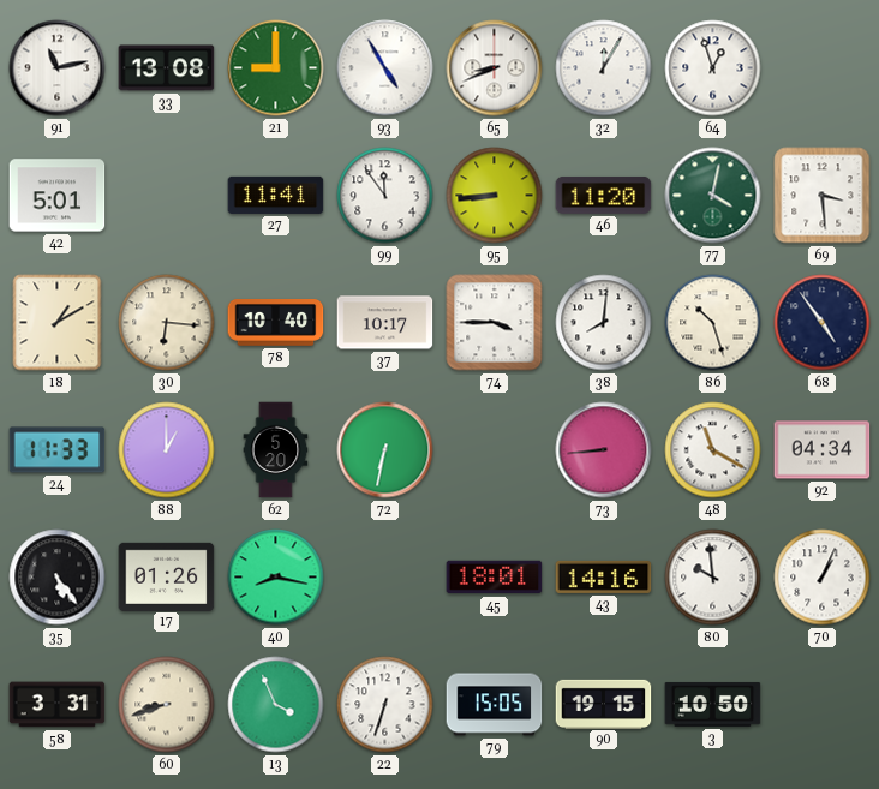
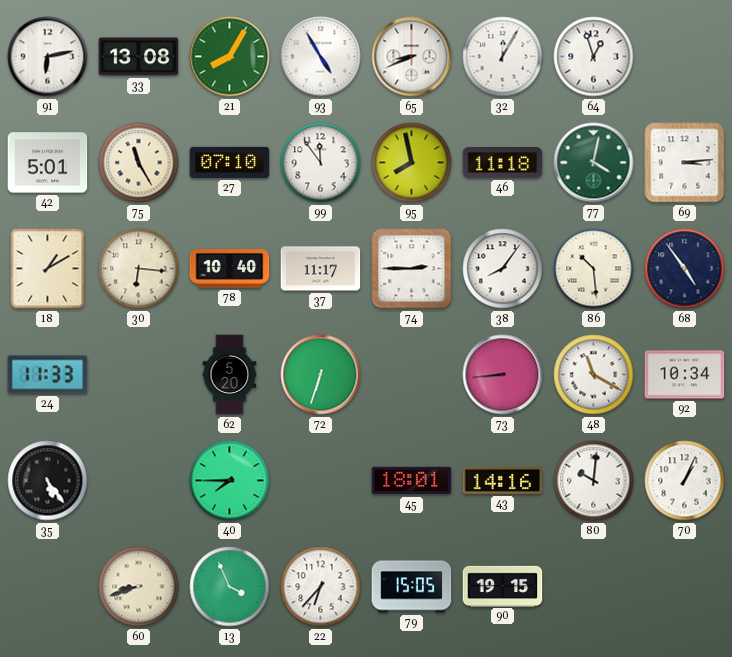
91: 11:13 -> 6:13
21: 9:00 -> 8:05
75: none -> 11:25
27: 11:41 -> 07:10
95: 8:44 -> 7:58
46: 11:20 -> 11:18
69: 3:29 -> 3:14
37: 10:17 -> 11:17
74: 3:45 -> 2:45
38: 8:01 -> 8:06
86: 10:27 -> 10:29
88: 1:00 -> none
72: 6:32 -> 6:33
92: 04:34 -> 10:34
17: 01:26 -> none
40: 8:17 -> 7:45
80: 9:59 -> 10:01
58: 3:31 -> none
22: 6:33 -> 6:37
3: 10:50 -> none
